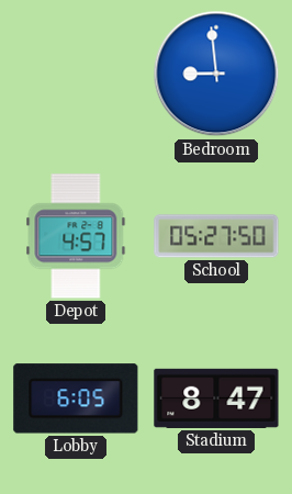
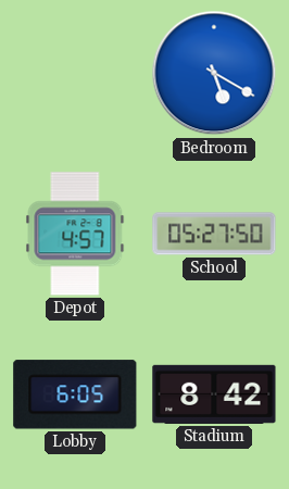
Bedroom: 8:59 -> 5:20
Stadium: 8:47 -> 8:42
